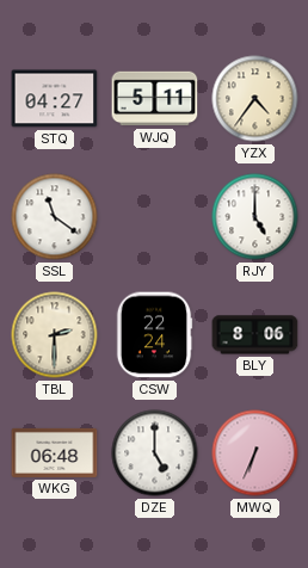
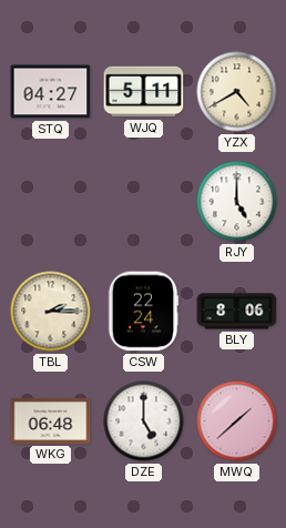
YZX: 4:36 -> 4:40
SSL: 11:21 -> none
TBL: 2:30 -> 2:15
MWQ: 6:34 -> 1:38
